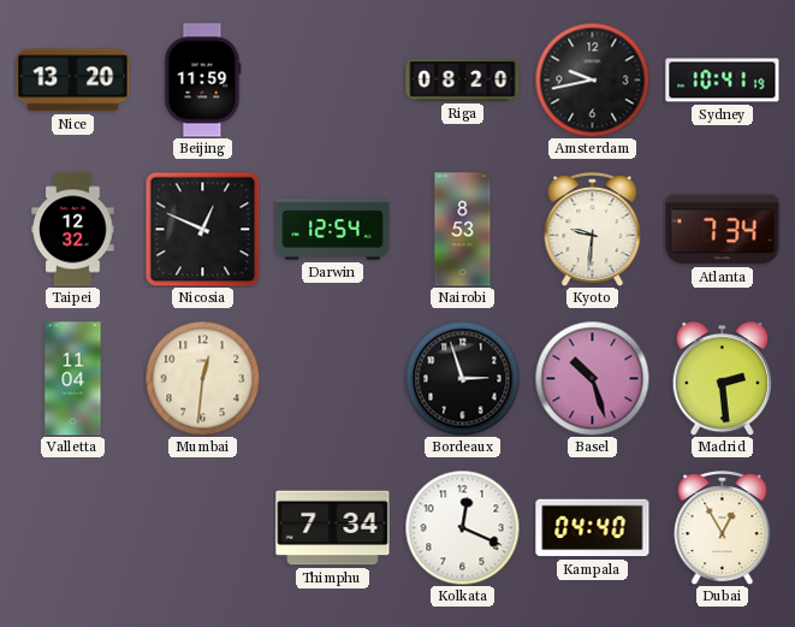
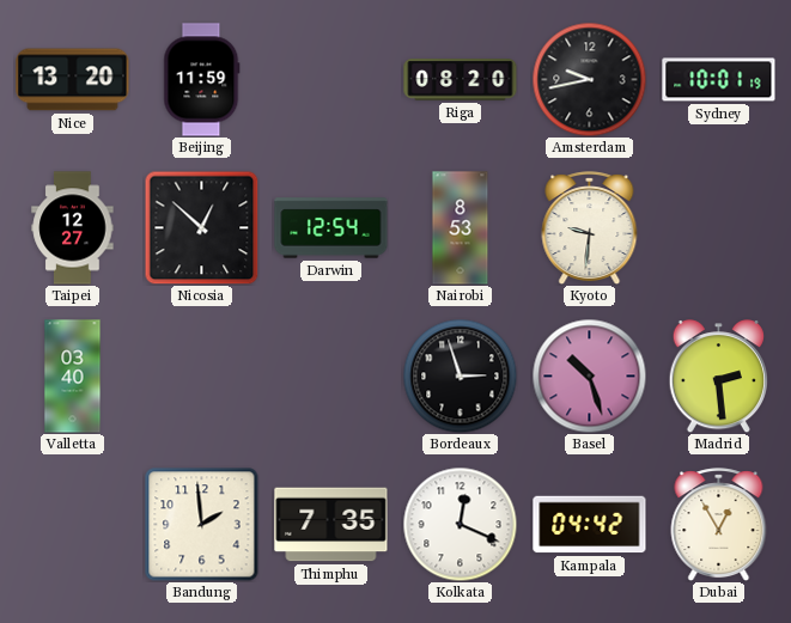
Sydney: 10:41 -> 10:01
Taipei: 12:32 -> 12:27
Nicosia: 12:49 -> 12:52
Atlanta: 7:34 -> none
Valletta: 11:04 -> 03:40
Mumbai: 12:31 -> none
Bandung: none -> 1:59
Thimphu: 7:34 -> 7:35
Kampala: 04:40 -> 04:42
